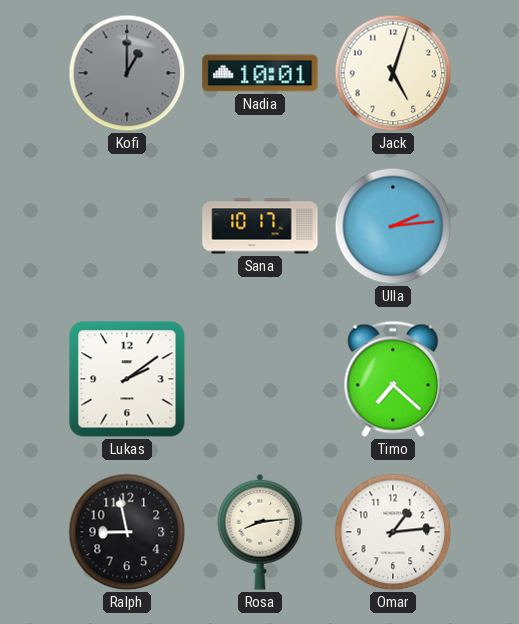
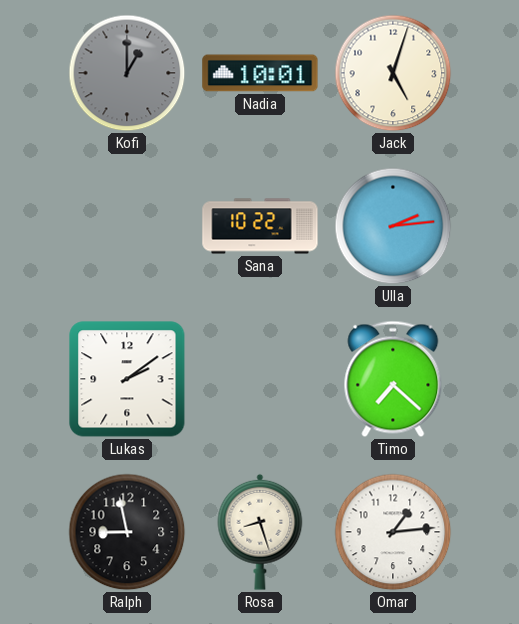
Sana: 10:17 -> 10:22
Rosa: 8:14 -> 8:27
